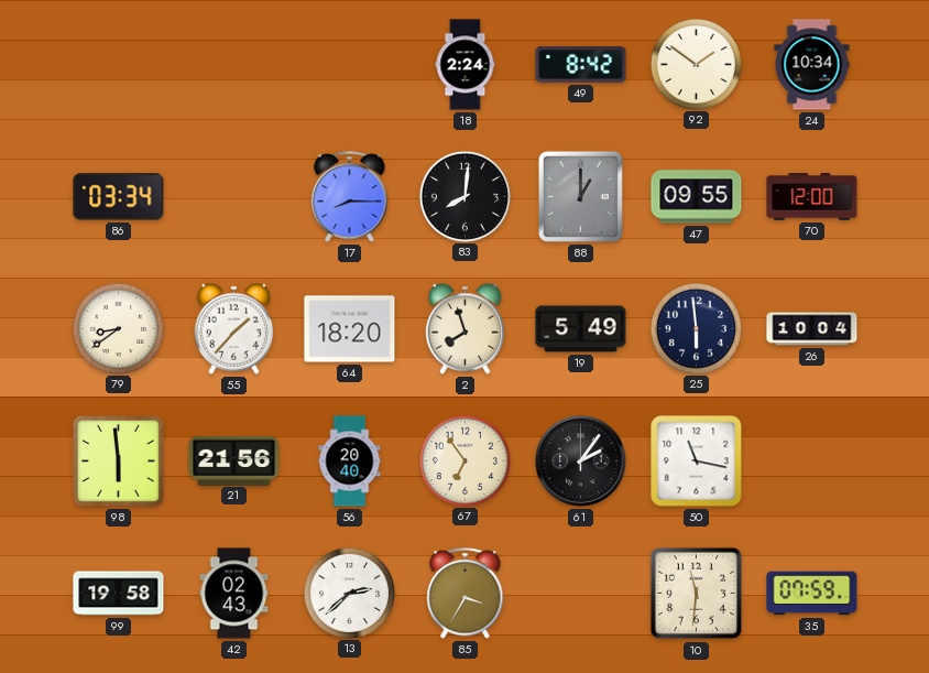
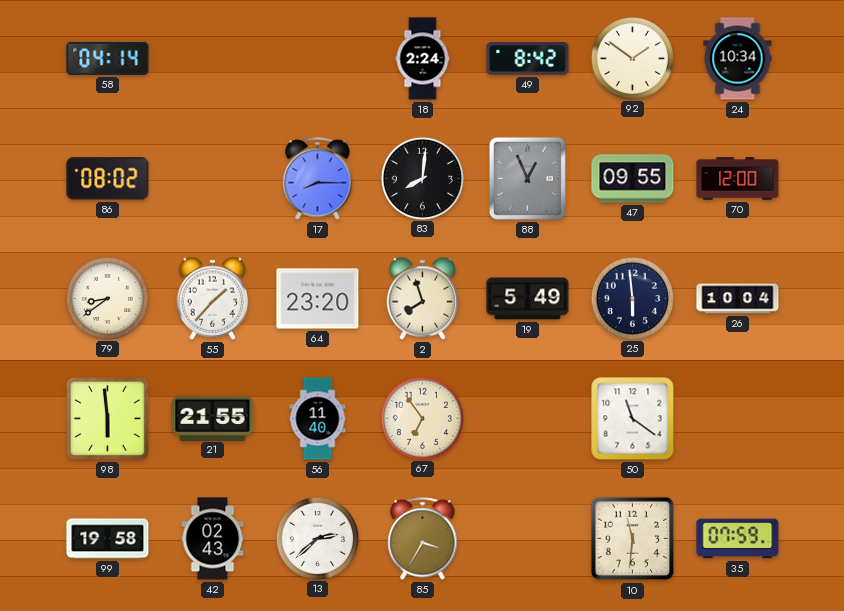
58: none -> 04:14
86: 03:34 -> 08:02
88: 1:00 -> 12:56
64: 18:20 -> 23:20
21: 21:56 -> 21:55
56: 20:40 -> 11:40
61: 2:06 -> none
50: 11:17 -> 11:21
